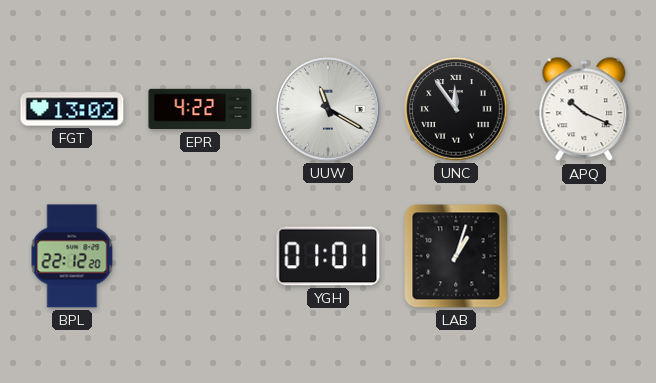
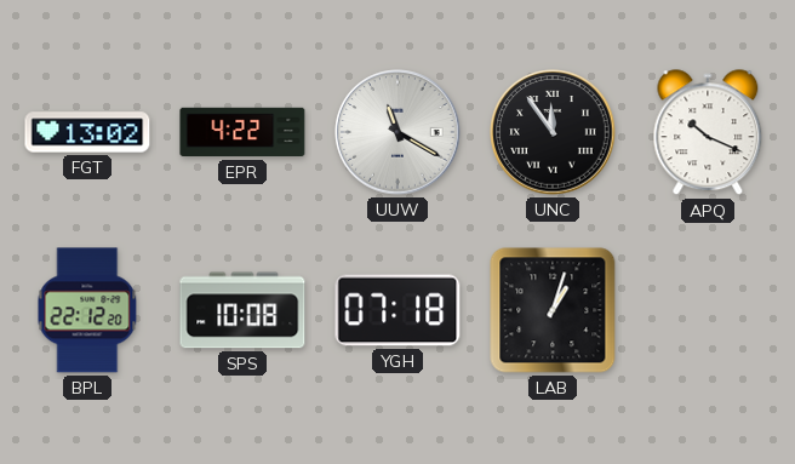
SPS: none -> 10:08
YGH: 01:01 -> 07:18
